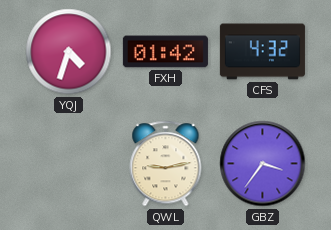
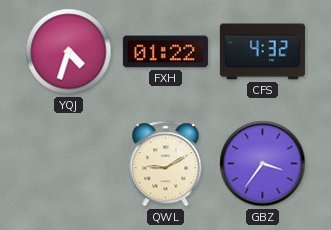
FXH: 01:42 -> 01:22
QWL: 9:13 -> 9:10
